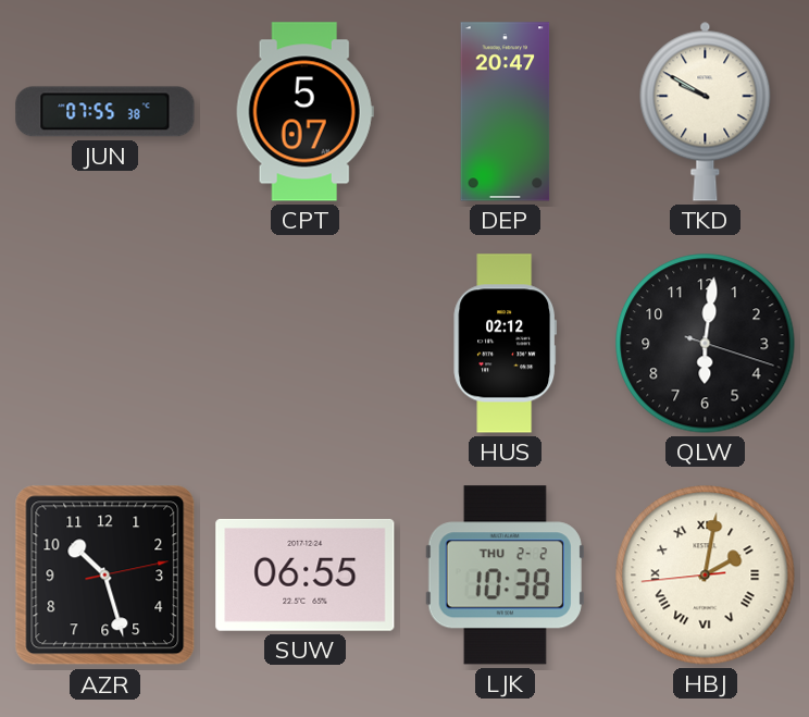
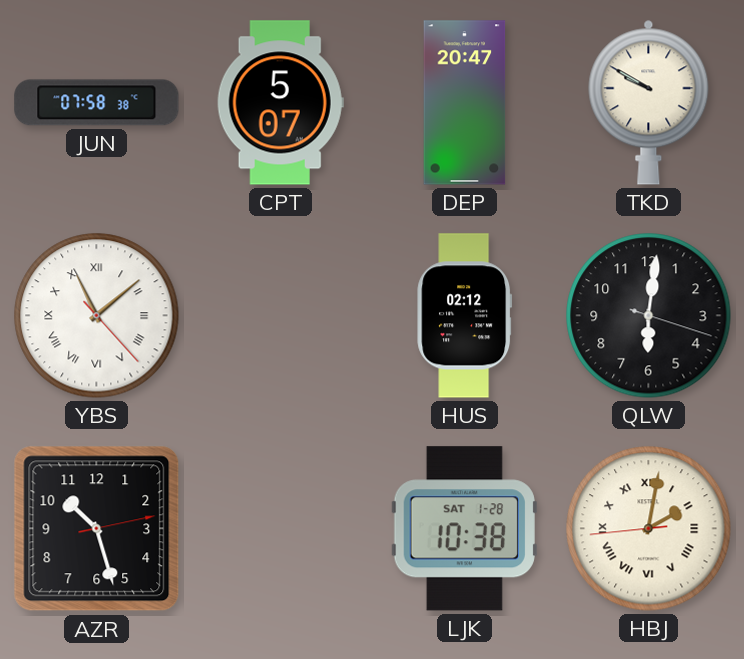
JUN: 07:55 -> 07:58
YBS: none -> 11:08
SUW: 06:55 -> none
LJK date: THU 2-2 -> SAT 1-28
